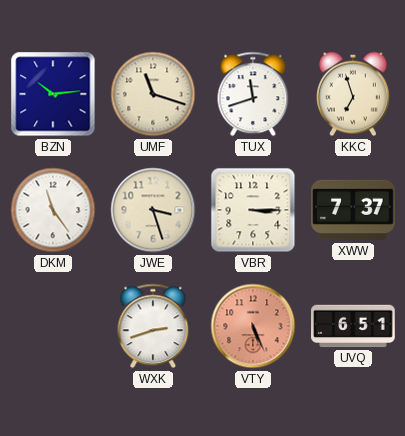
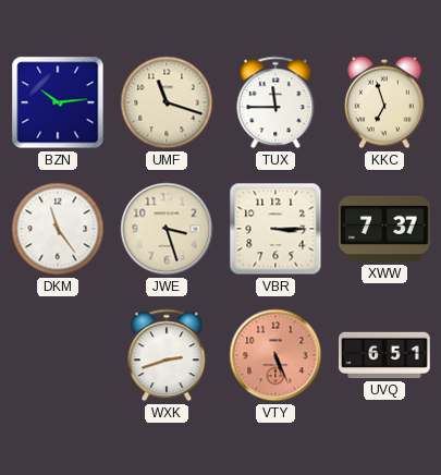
TUX: 11:42 -> 11:45
